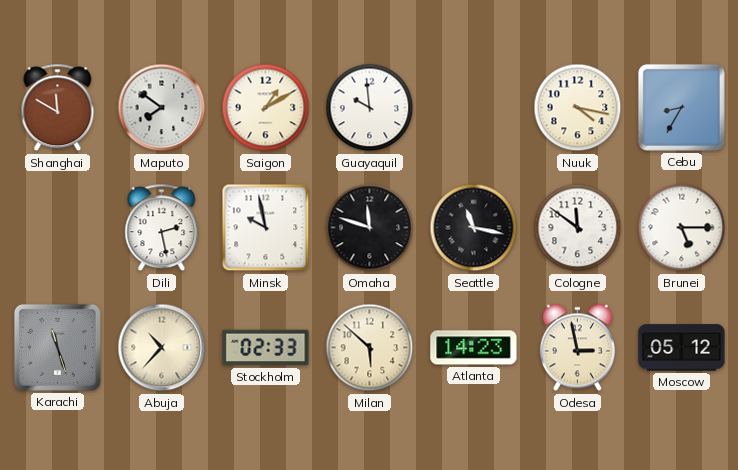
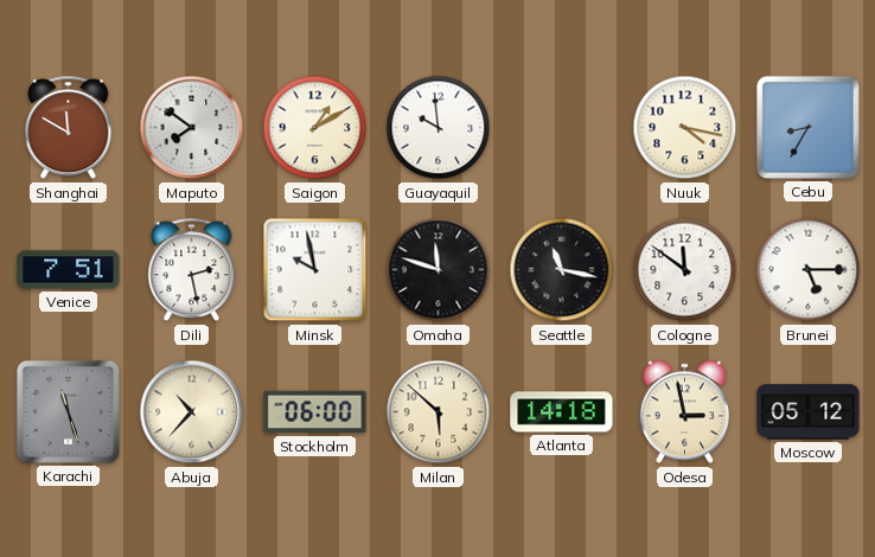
Venice: none -> 7:51
Stockholm: 02:33 -> 06:00
Atlanta: 14:23 -> 14:18
